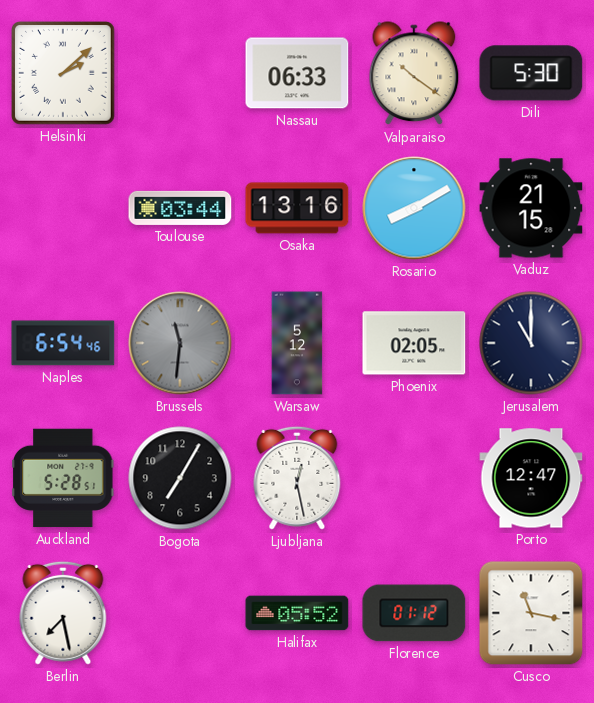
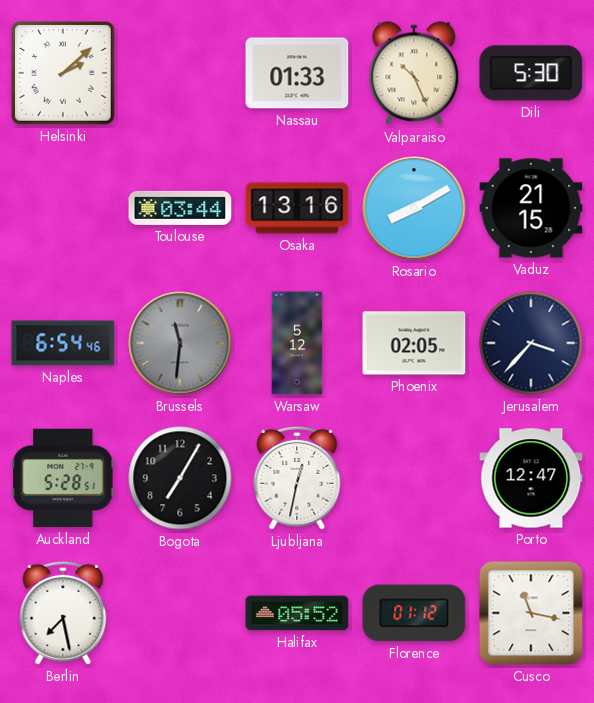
Nassau: 06:33 -> 01:33
Valparaiso: 10:21 -> 10:26
Jerusalem: 11:00 -> 3:37
Ljubljana: 12:28 -> 12:32
